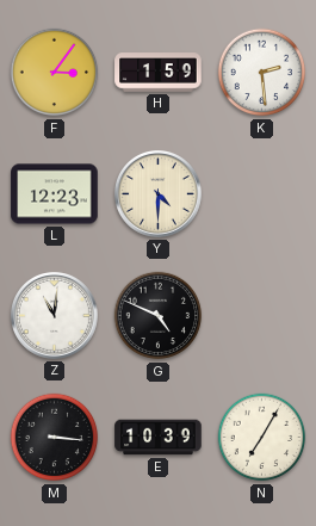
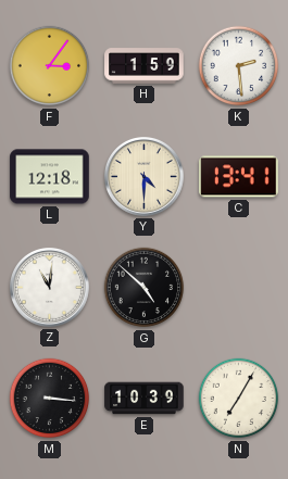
L: 12:23 -> 12:18
C: none -> 13:41
G: 4:49 -> 4:52
